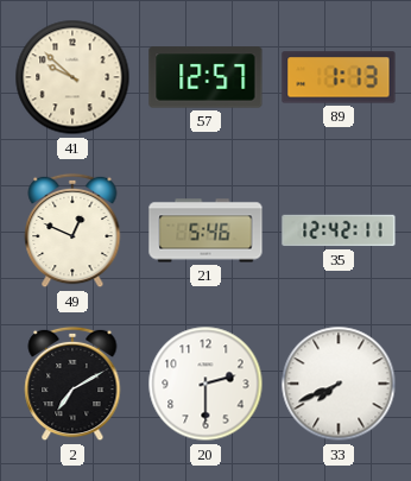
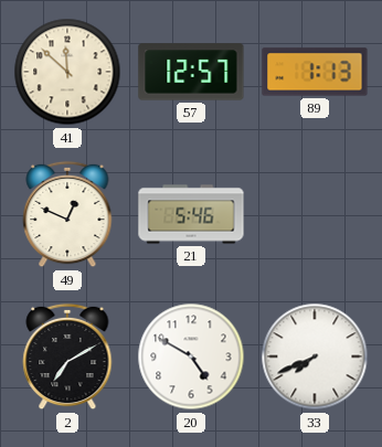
41: 9:52 -> 11:52
35: 12:42 -> none
20: 2:30 -> 4:50
